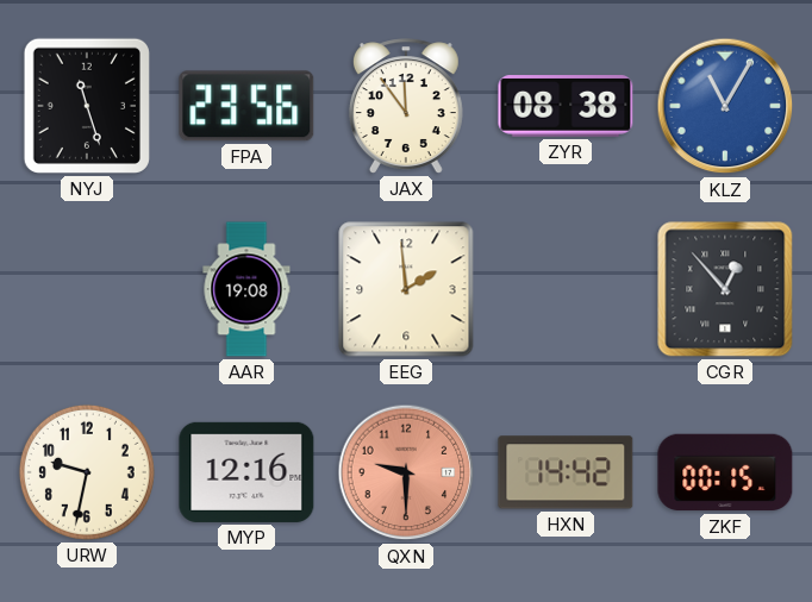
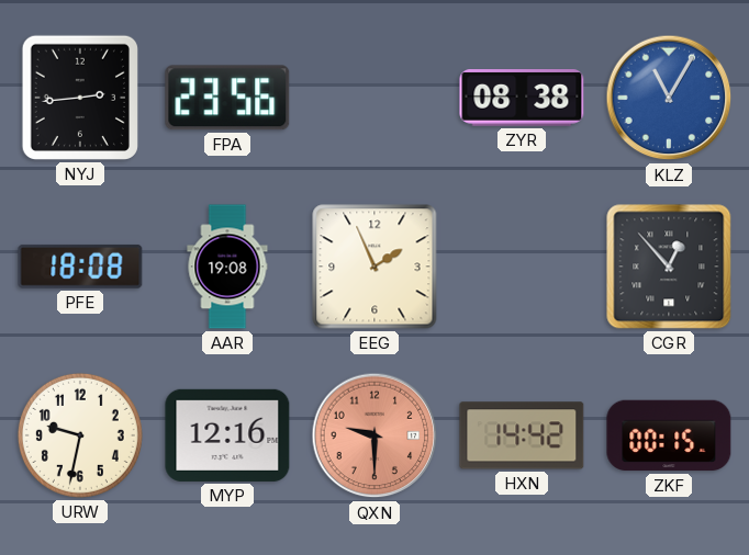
NYJ: 11:27 -> 2:44
JAX: 11:54 -> none
PFE: none -> 18:08
EEG: 1:59 -> 1:56
